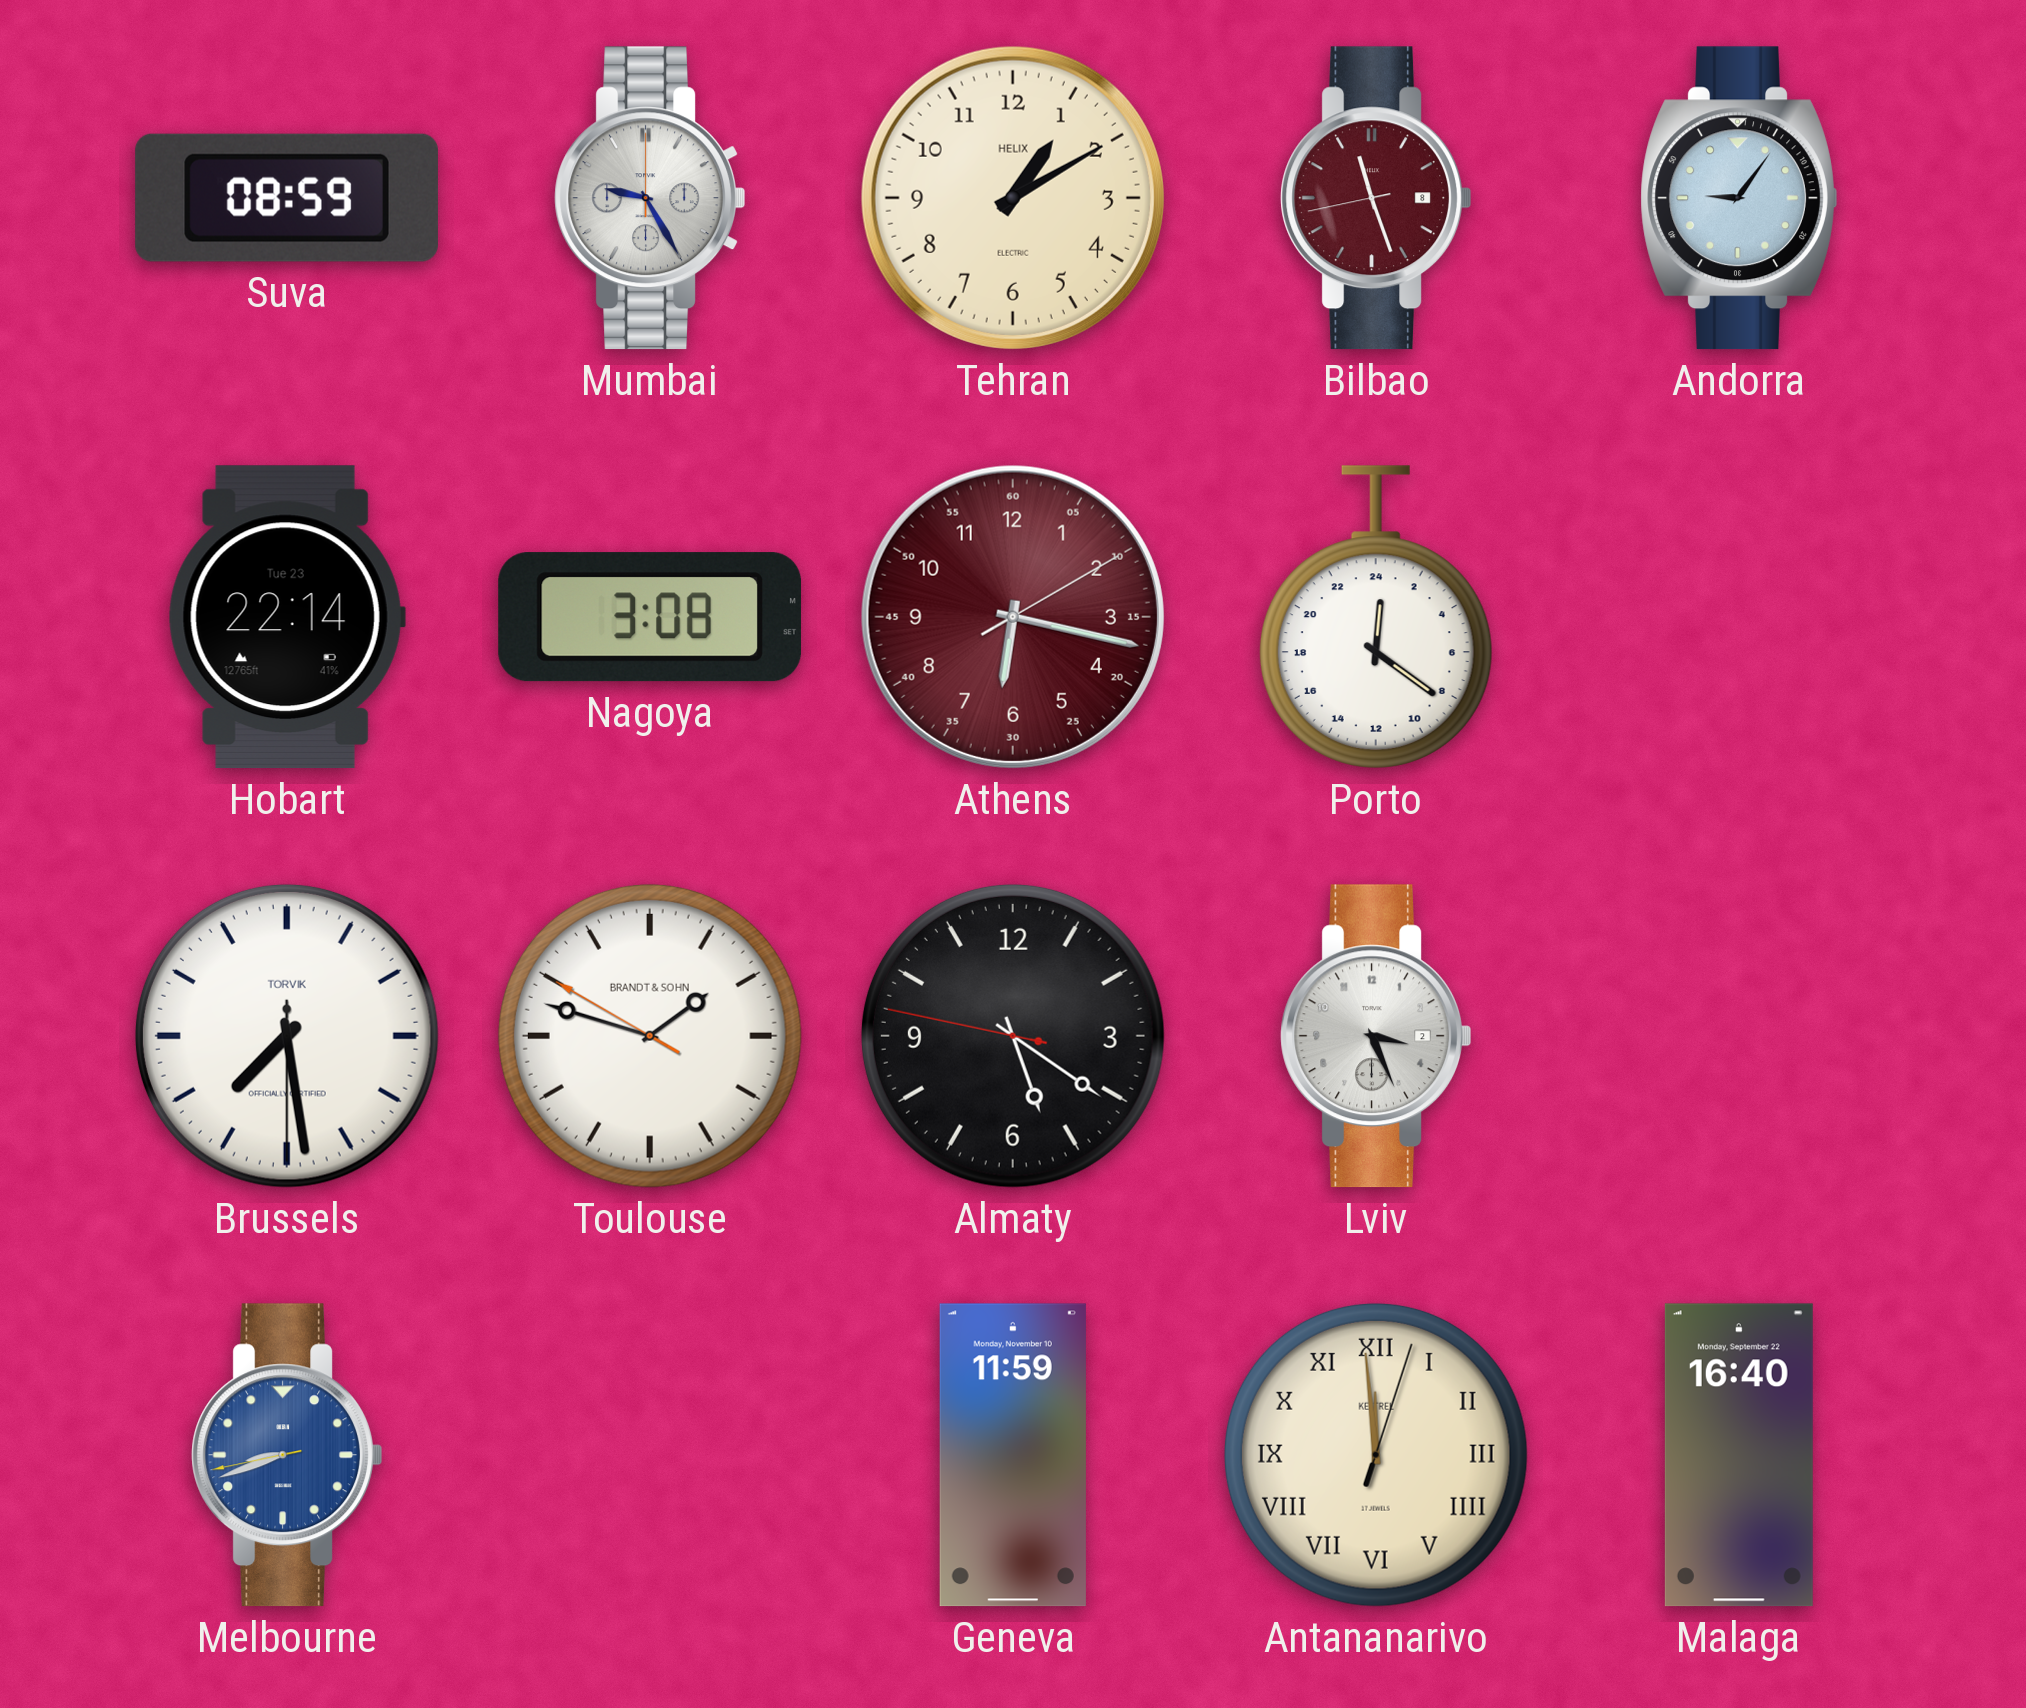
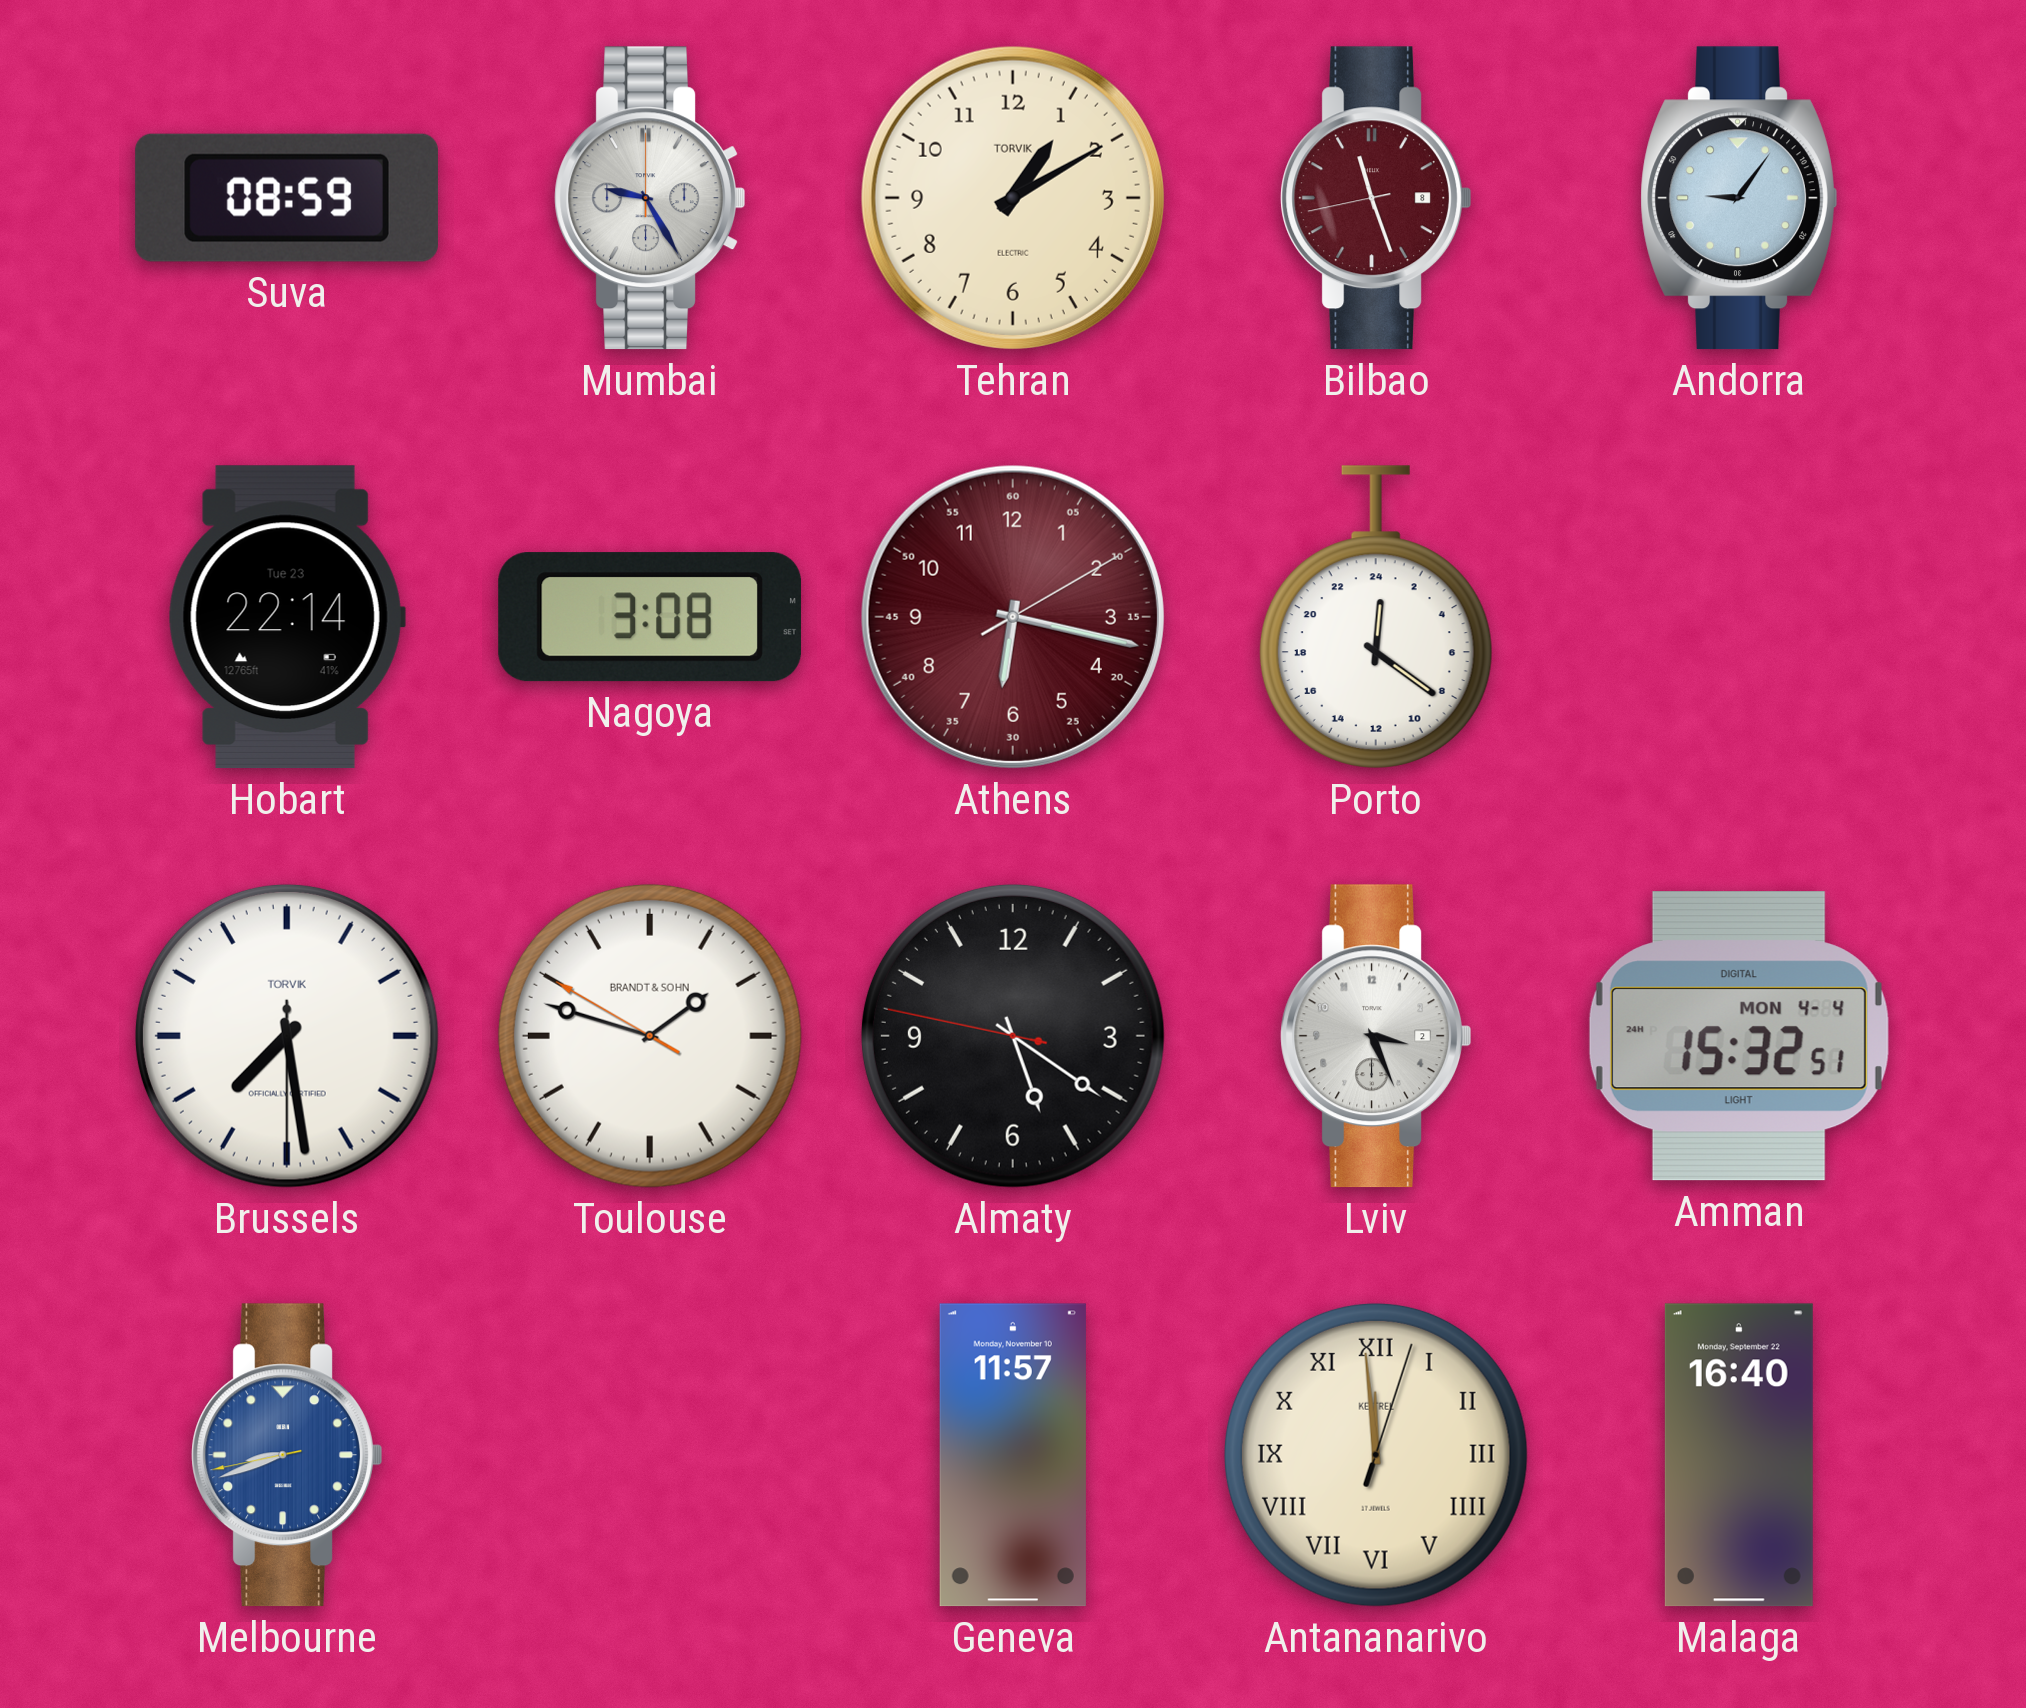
Tehran brand: HELIX -> TORVIK
Amman: none -> 15:32
Geneva: 11:59 -> 11:57
